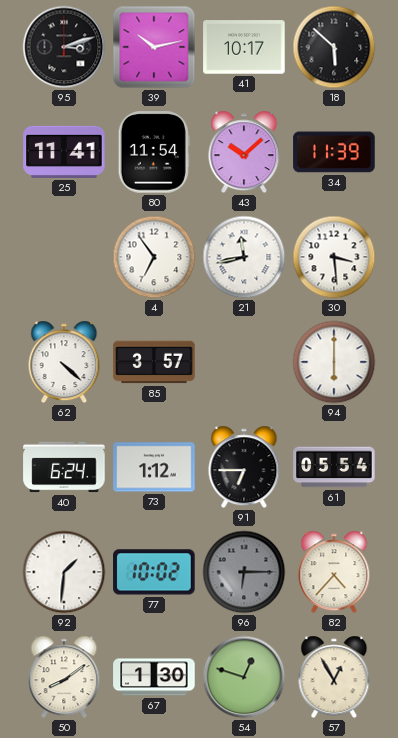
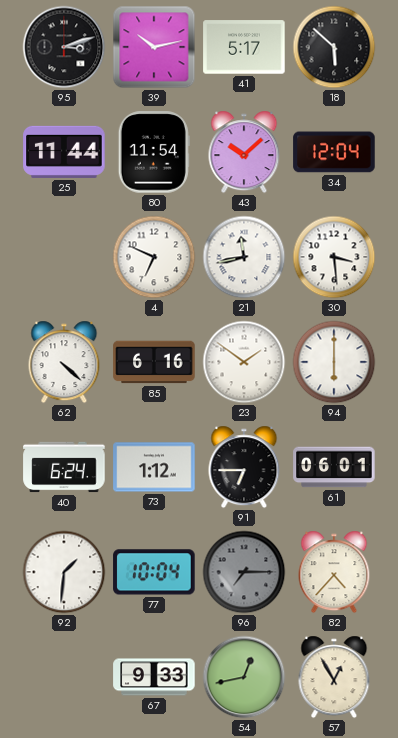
41: 10:17 -> 5:17
25: 11:41 -> 11:44
34: 11:39 -> 12:04
4: 6:54 -> 6:49
85: 3:57 -> 6:16
23: none -> 1:51
61: 05:54 -> 06:01
77: 10:02 -> 10:04
96: 6:15 -> 7:15
50: 8:09 -> none
67: 1:30 -> 9:33
54: 12:48 -> 12:43
